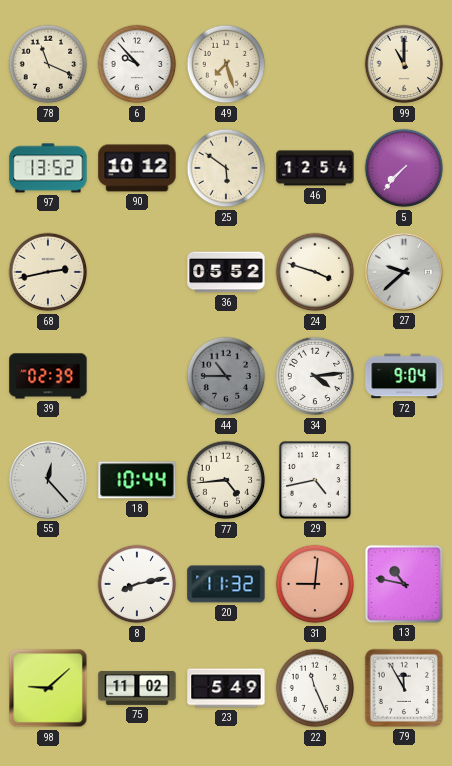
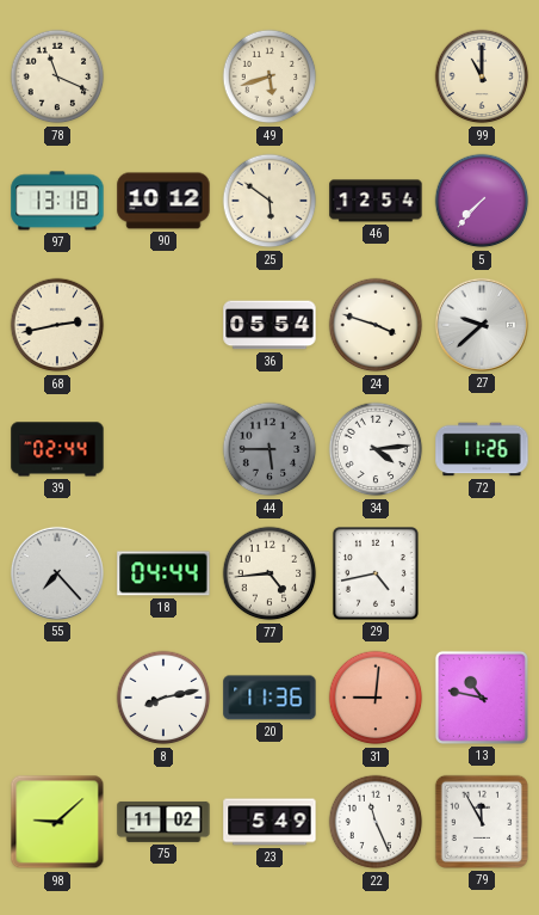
6: 9:53 -> none
49: 7:27 -> 5:42
97: 13:52 -> 13:18
36: 05:52 -> 05:54
39: 02:39 -> 02:44
44: 10:45 -> 5:45
72: 9:04 -> 11:26
55: 12:23 -> 7:23
18: 10:44 -> 04:44
20: 11:32 -> 11:36
